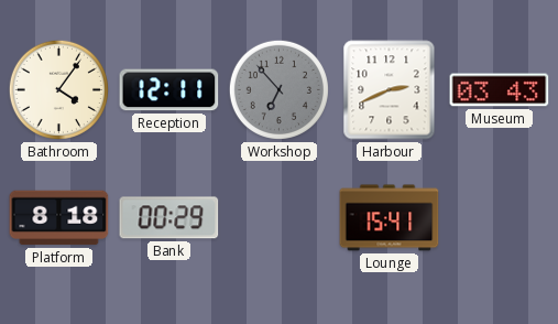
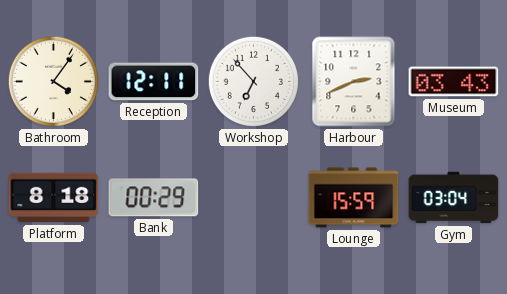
Workshop dial: grey -> white
Lounge: 15:41 -> 15:59
Gym: none -> 03:04
